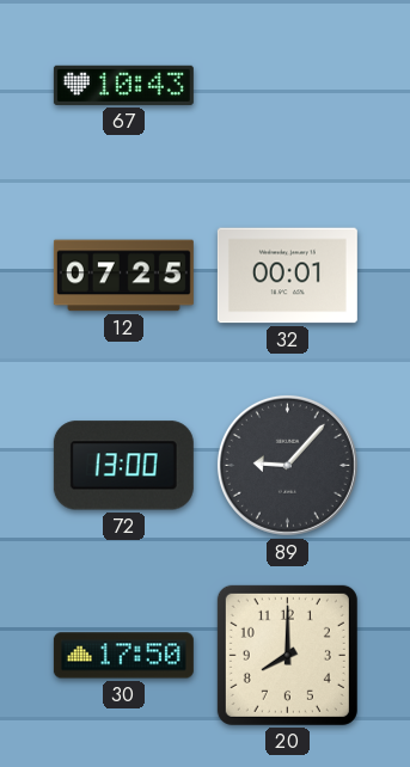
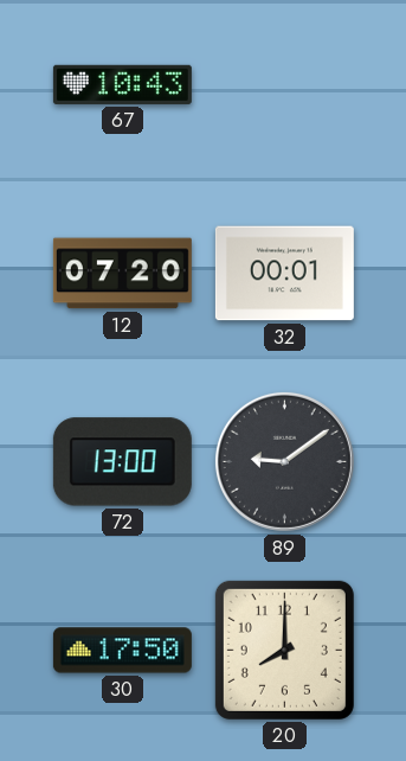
12: 07:25 -> 07:20
89: 9:07 -> 9:09
